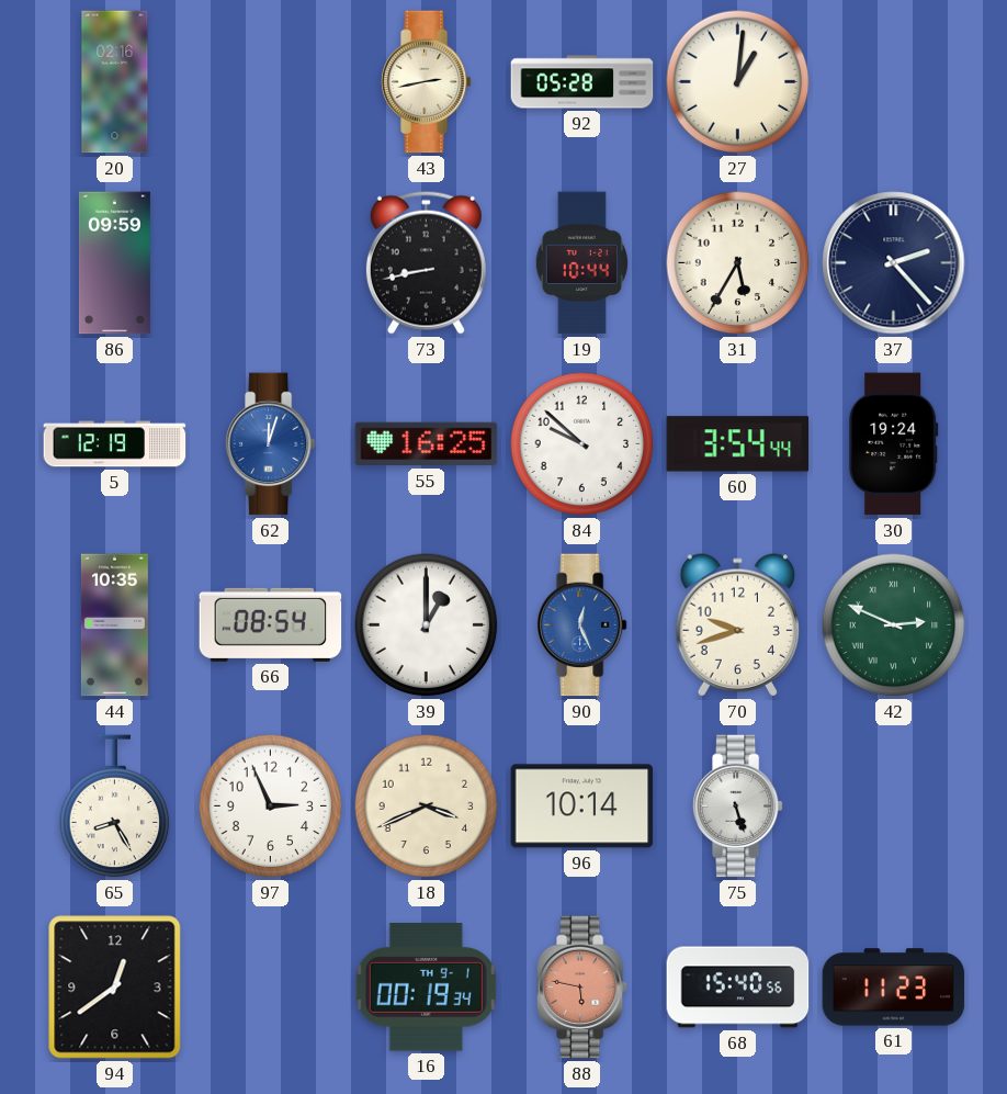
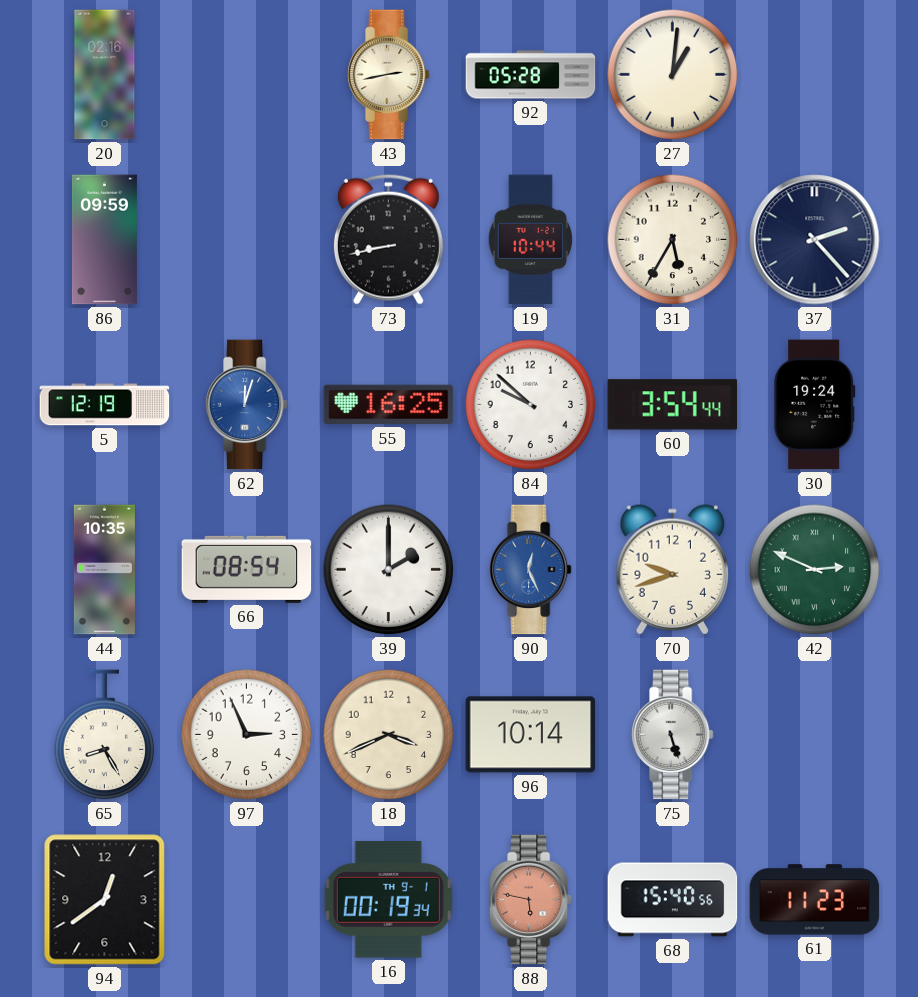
39: 1:00 -> 2:00
